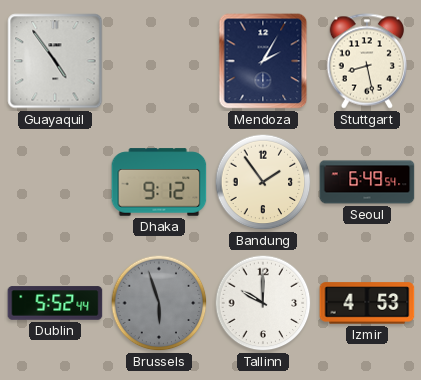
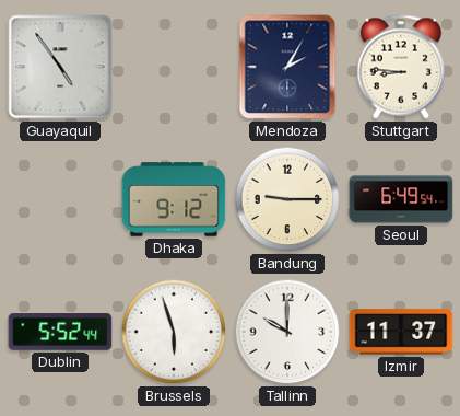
Stuttgart: 8:28 -> 8:46
Bandung: 1:54 -> 9:15
Brussels dial: grey -> white
Izmir: 4:53 -> 11:37
